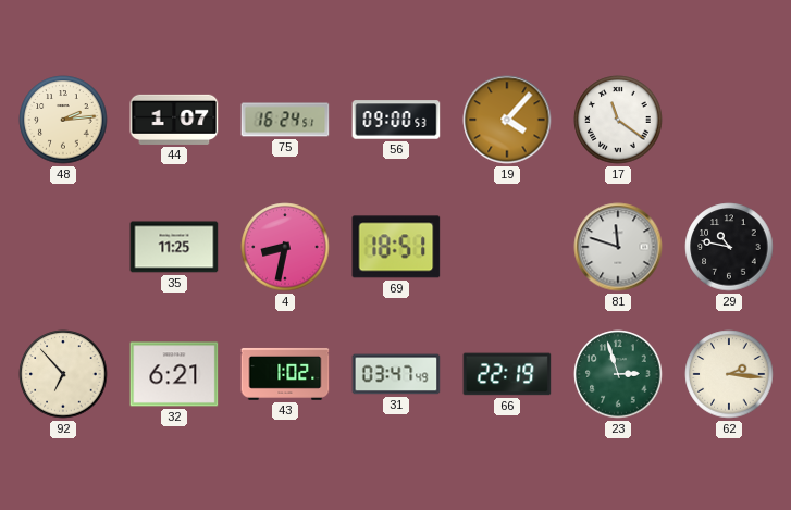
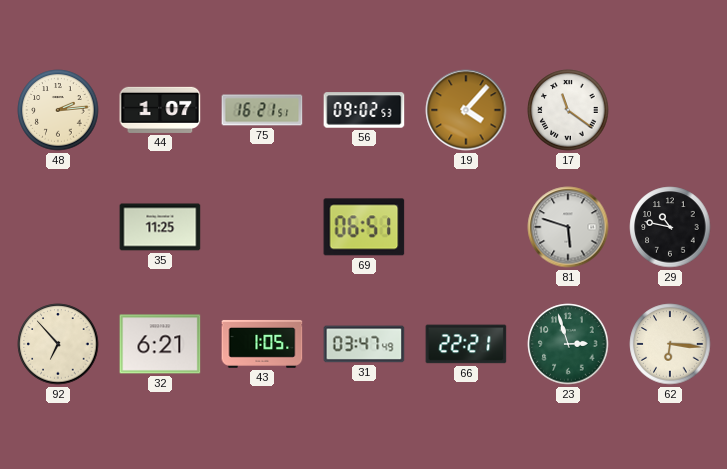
75: 16:24 -> 16:21
56: 09:00 -> 09:02
4: 8:32 -> none
69: 18:51 -> 06:51
81: 11:48 -> 5:48
43: 1:02 -> 1:05
66: 22:19 -> 22:21
62: 2:16 -> 6:16
